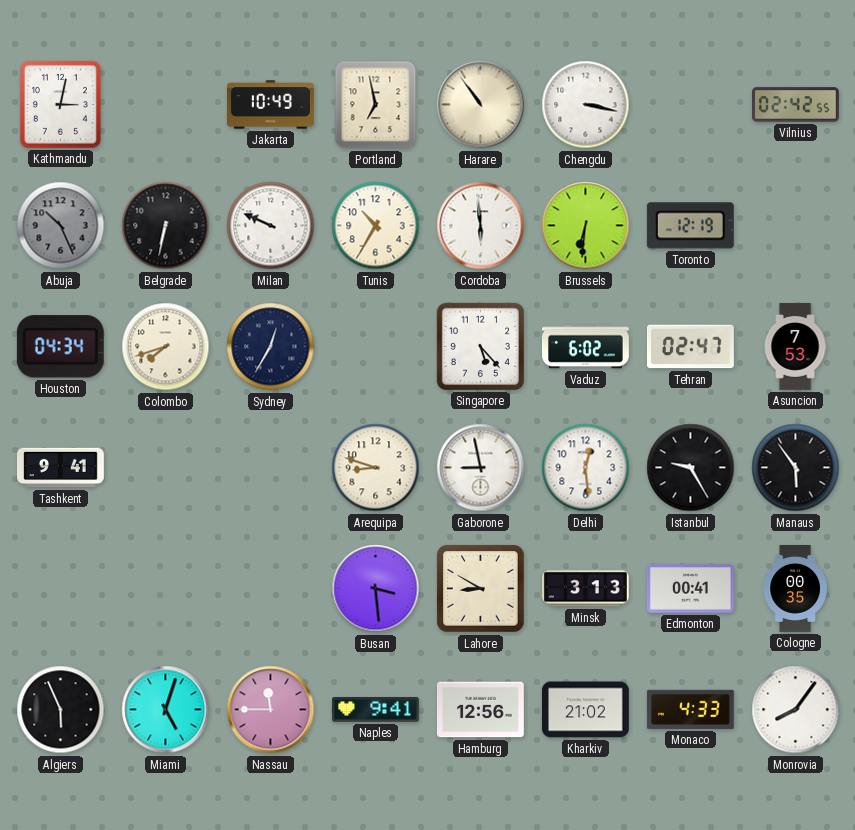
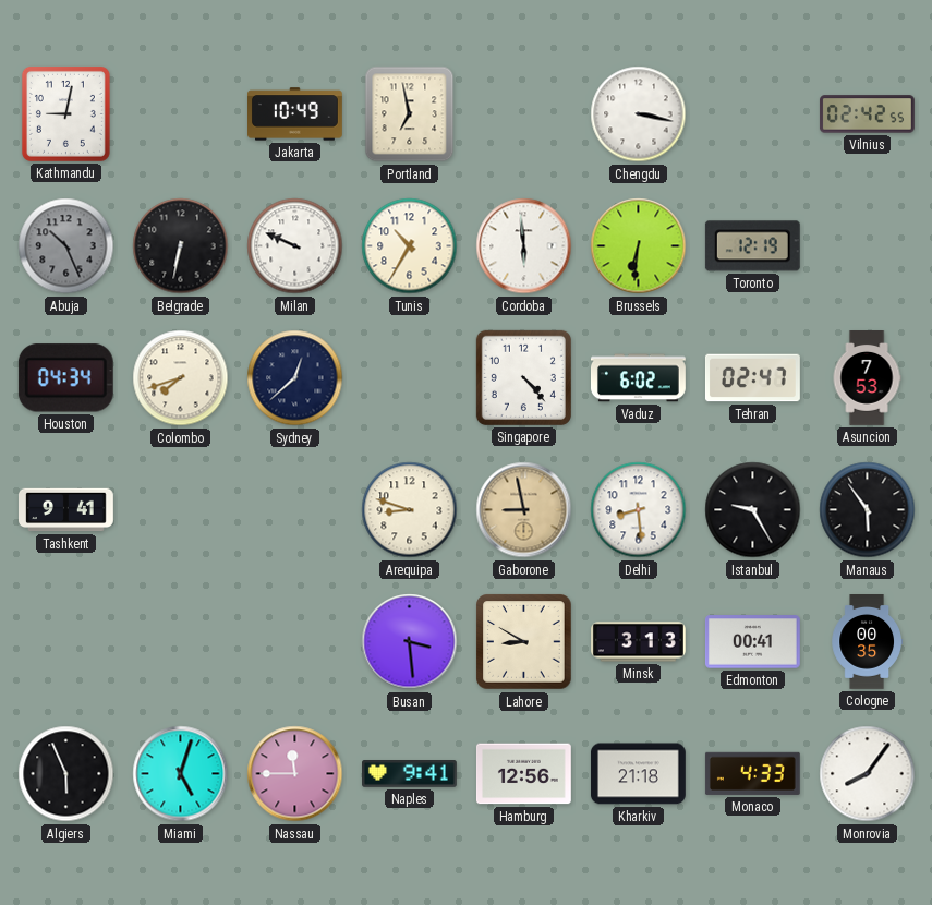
Kathmandu: 3:02 -> 9:02
Harare: 10:54 -> none
Sydney: 12:35 -> 12:38
Singapore: 5:23 -> 4:23
Gaborone dial: white -> champagne
Delhi: 12:29 -> 8:29
Kharkiv: 21:02 -> 21:18
